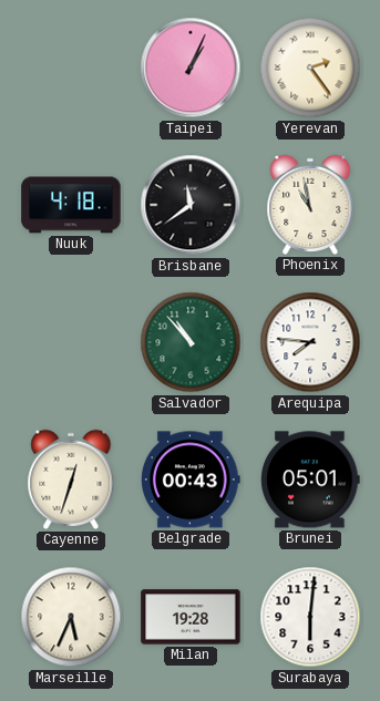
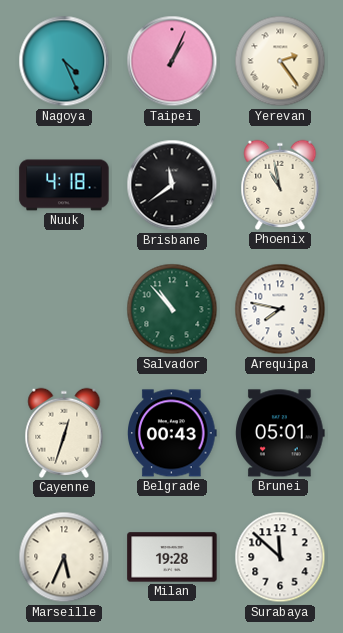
Nagoya: none -> 4:26
Arequipa: 7:46 -> 7:47
Surabaya: 6:01 -> 11:52
